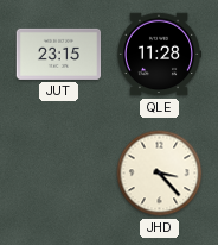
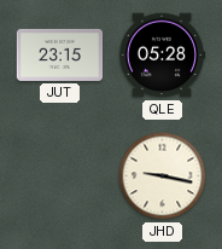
QLE: 11:28 -> 05:28
JHD: 3:23 -> 9:17
